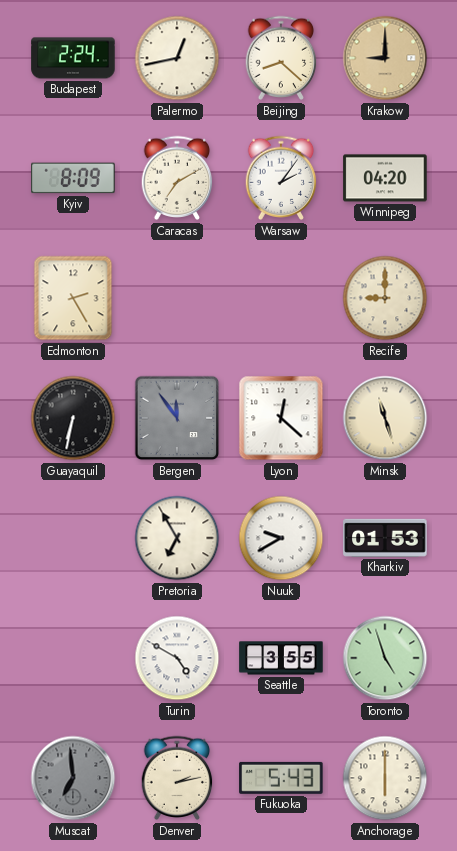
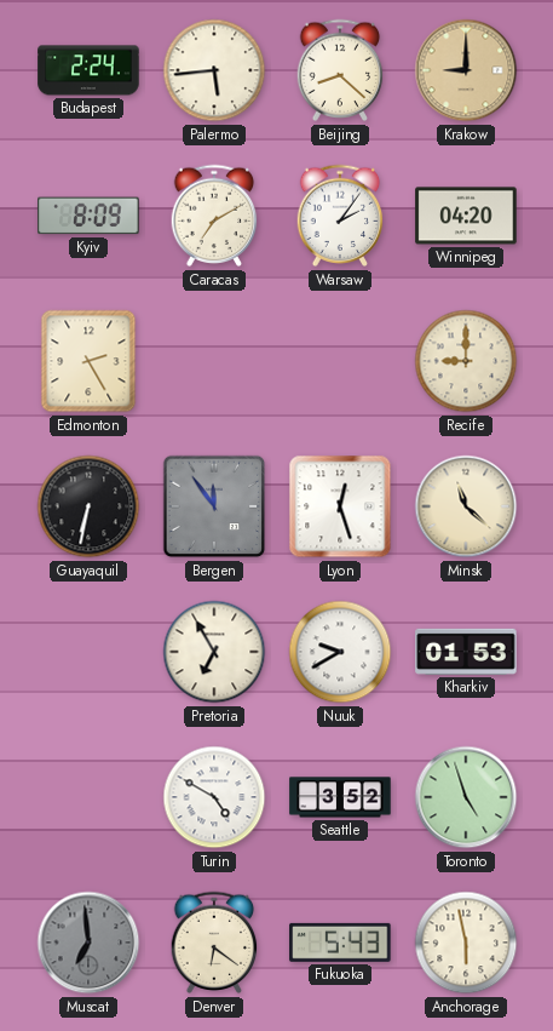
Palermo: 12:43 -> 5:44
Lyon: 12:22 -> 12:27
Minsk: 11:27 -> 11:22
Seattle: 3:55 -> 3:52
Denver: 2:13 -> 6:21
Anchorage: 6:00 -> 5:58
